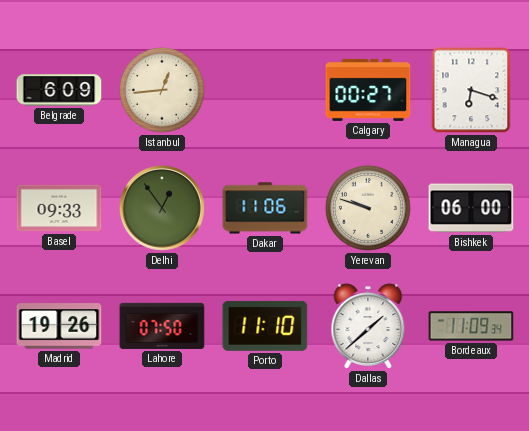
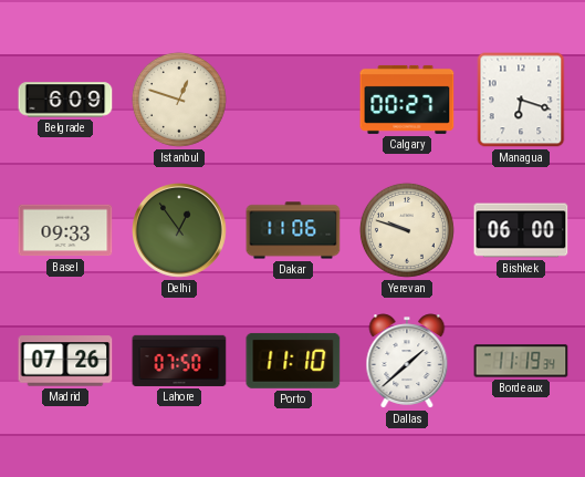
Istanbul: 12:44 -> 12:48
Madrid: 19:26 -> 07:26
Bordeaux: 11:09 -> 11:19
